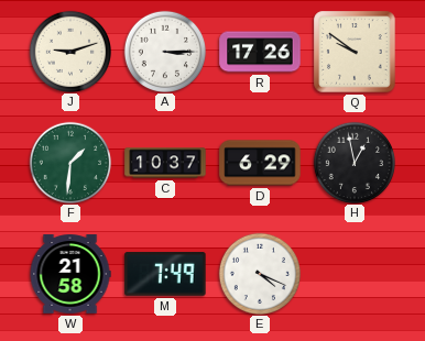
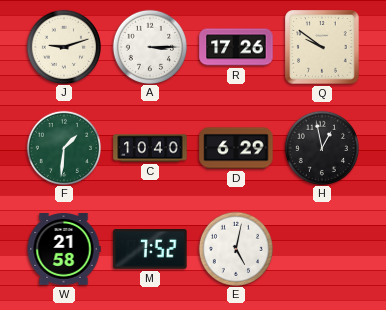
C: 10:37 -> 10:40
M: 7:49 -> 7:52
E: 4:19 -> 5:02
